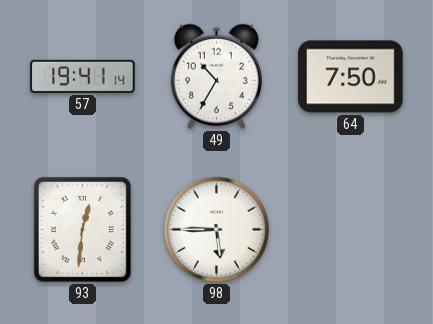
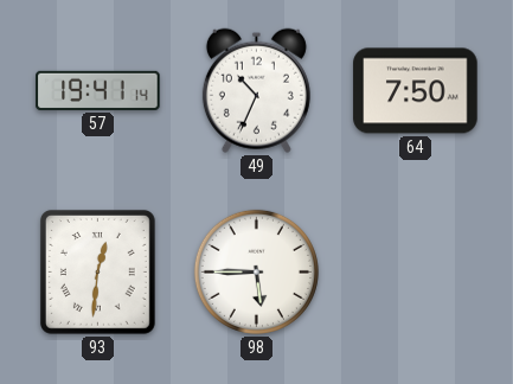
49: 10:35 -> 10:34
